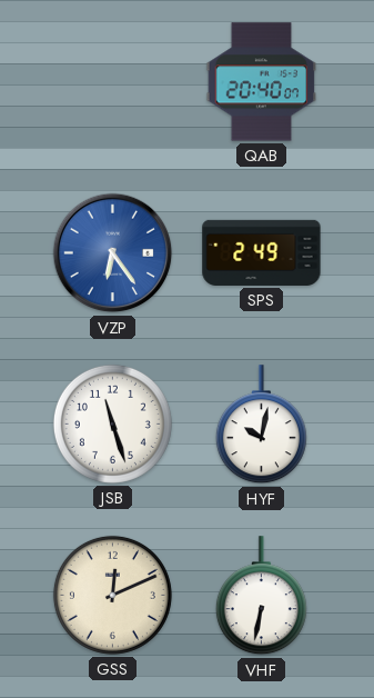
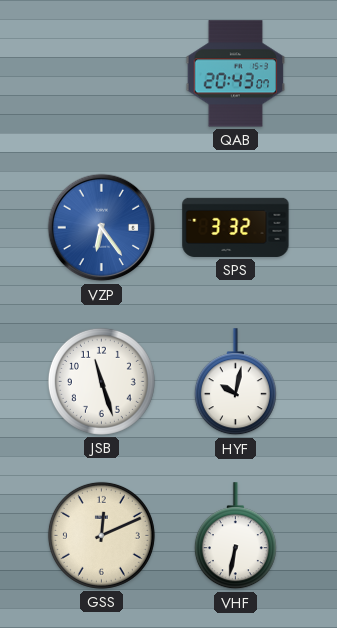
QAB: 20:40 -> 20:43
SPS: 2:49 -> 3:32
